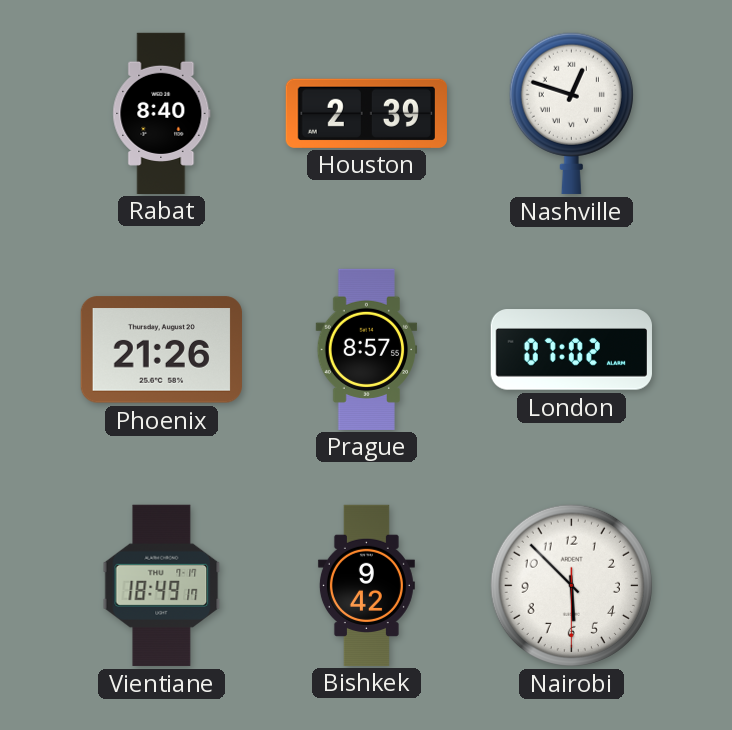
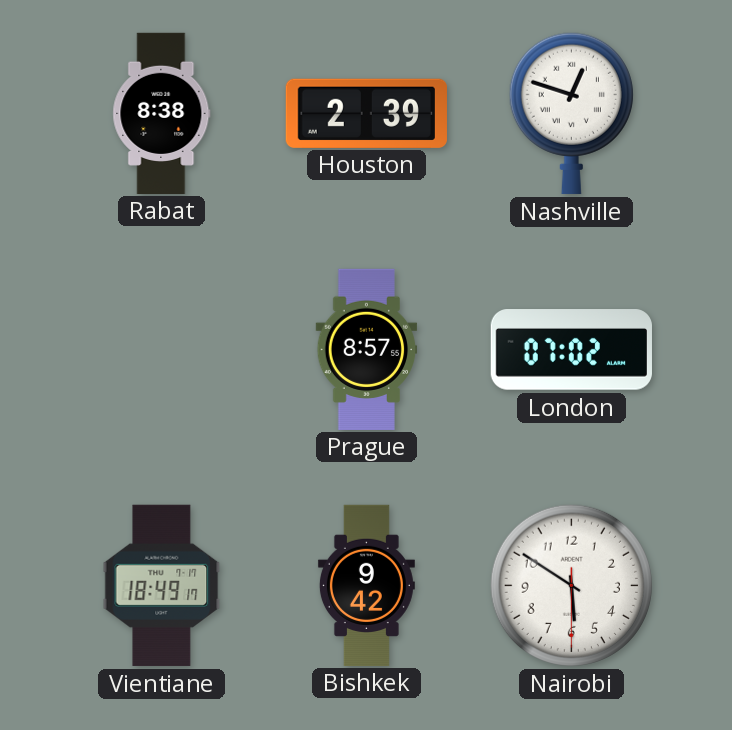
Rabat: 8:40 -> 8:38
Phoenix: 21:26 -> none
Nairobi: 5:52 -> 5:50
